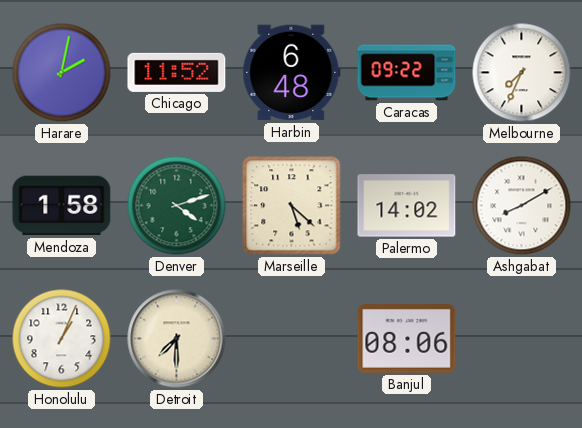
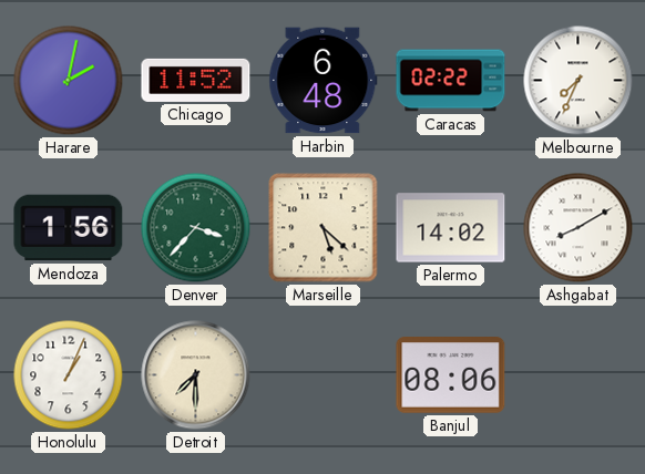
Caracas: 09:22 -> 02:22
Mendoza: 1:58 -> 1:56
Denver: 4:12 -> 3:37
